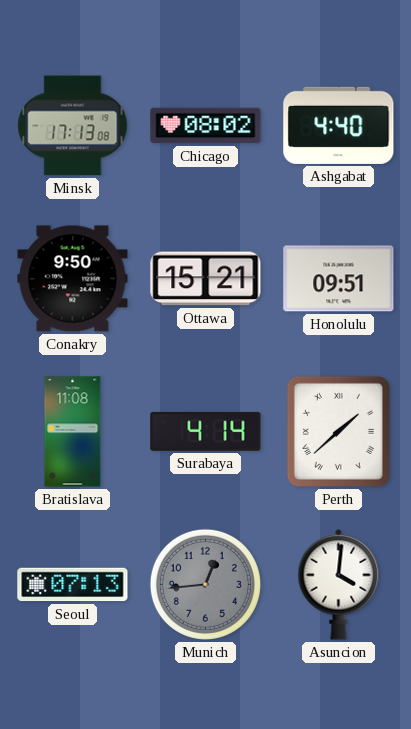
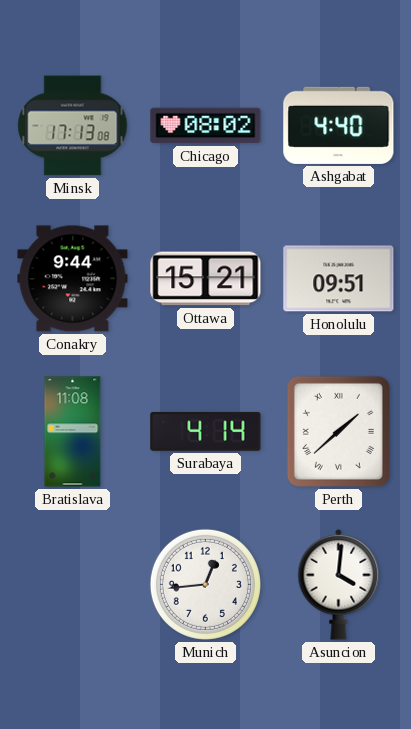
Conakry: 9:50 -> 9:44
Seoul: 07:13 -> none
Munich dial: grey -> white
